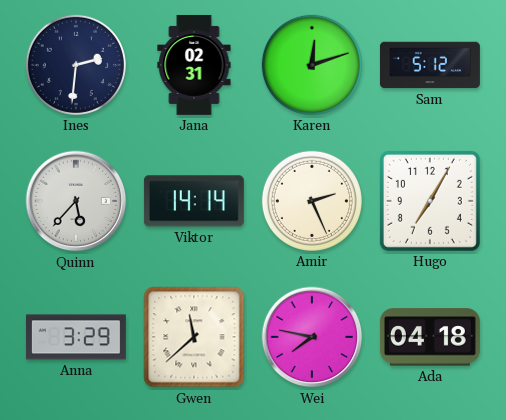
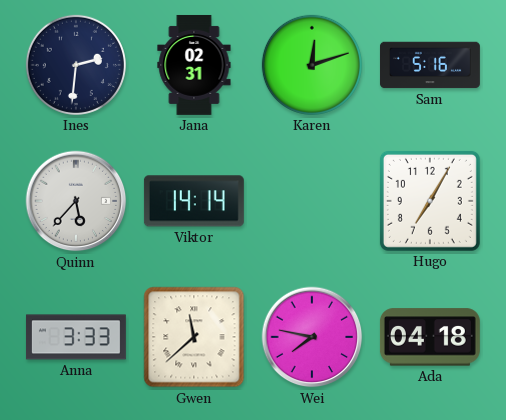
Sam: 5:12 -> 5:16
Amir: 2:26 -> none
Anna: 3:29 -> 3:33
